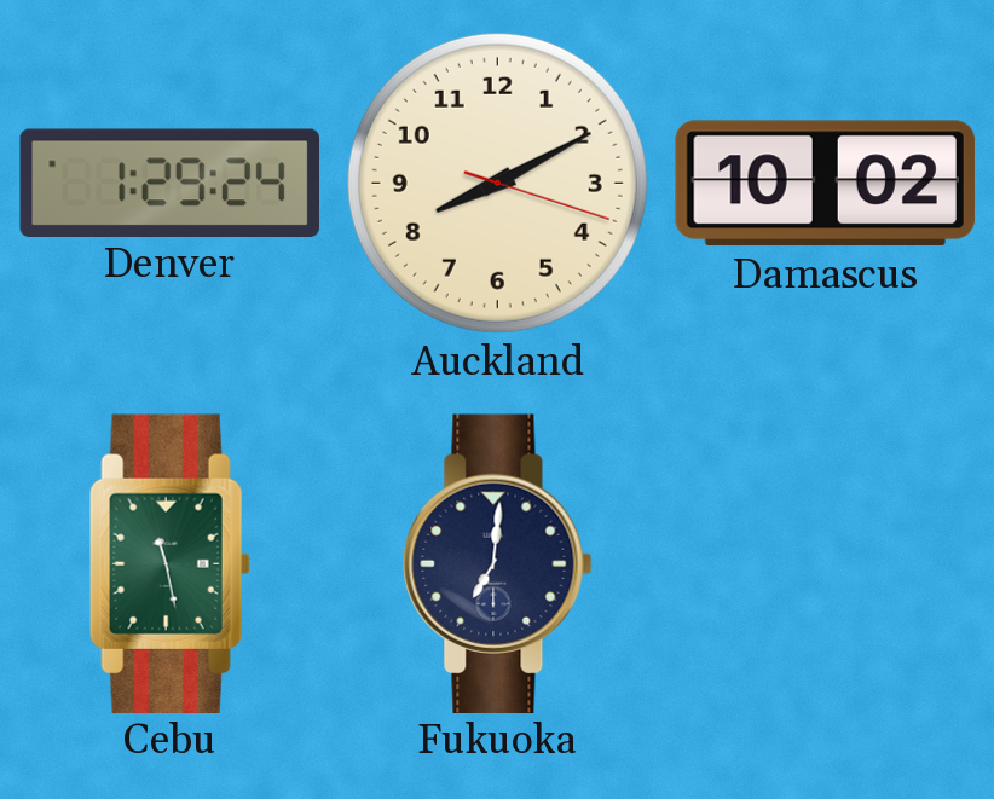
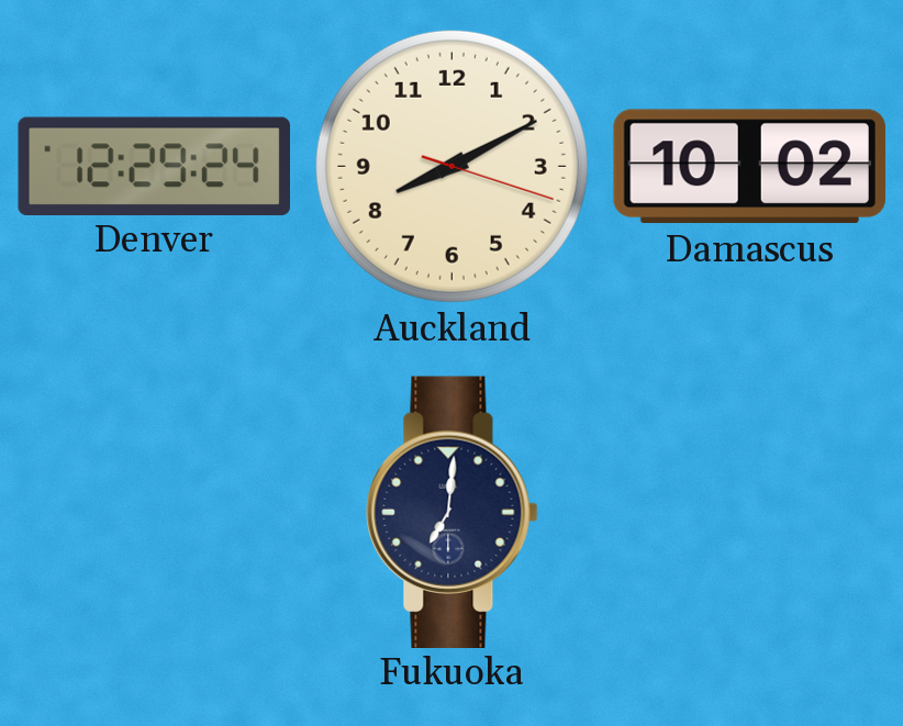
Denver: 1:29 -> 12:29
Cebu: 11:28 -> none
